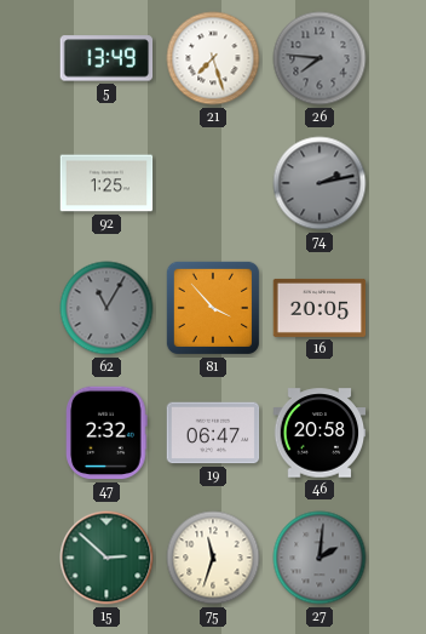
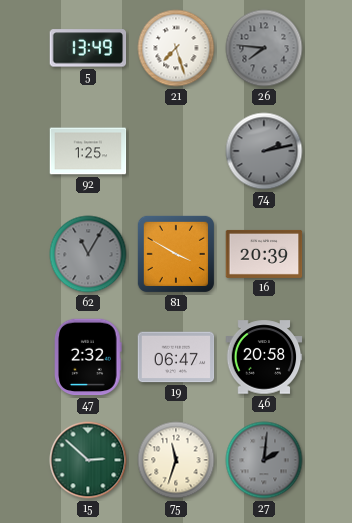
81: 3:53 -> 3:50
16: 20:05 -> 20:39
